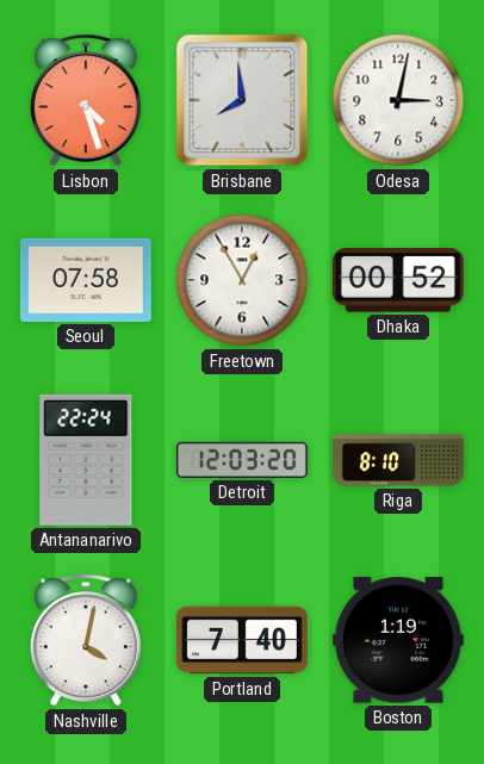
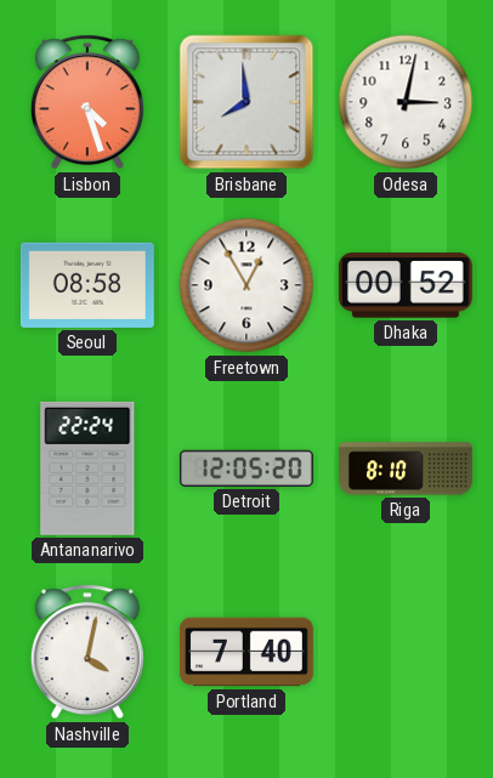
Seoul: 07:58 -> 08:58
Detroit: 12:03 -> 12:05
Boston: 1:19 -> none
